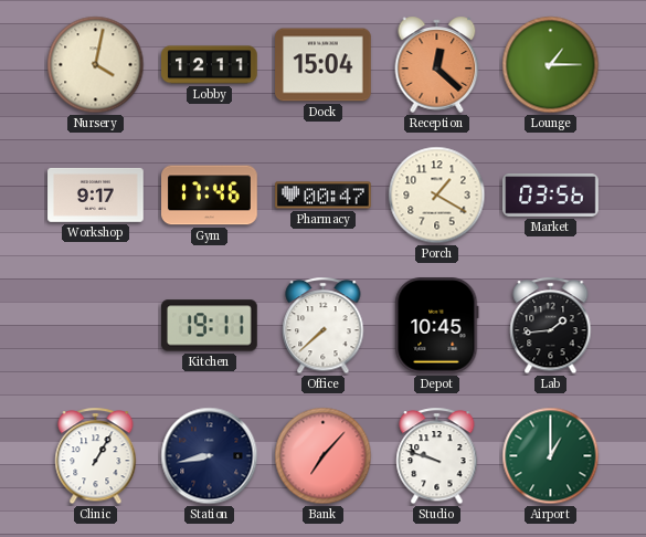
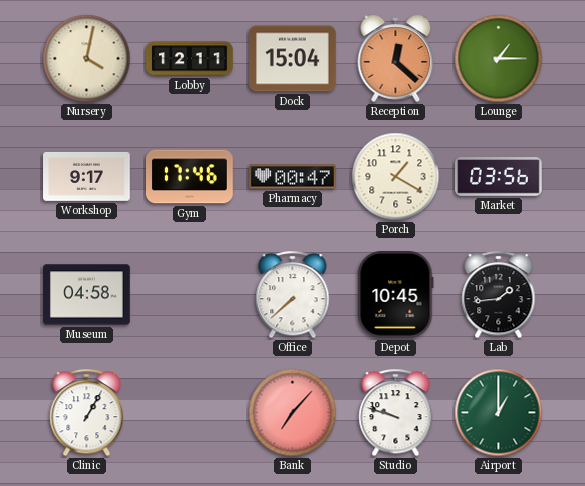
Museum: none -> 04:58
Kitchen: 19:11 -> none
Station: 8:43 -> none
